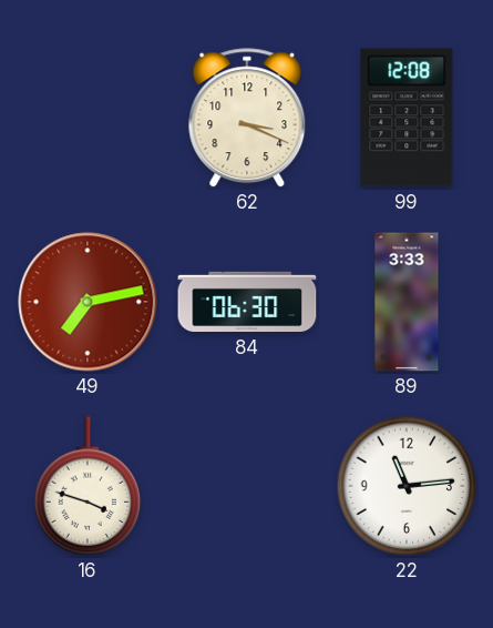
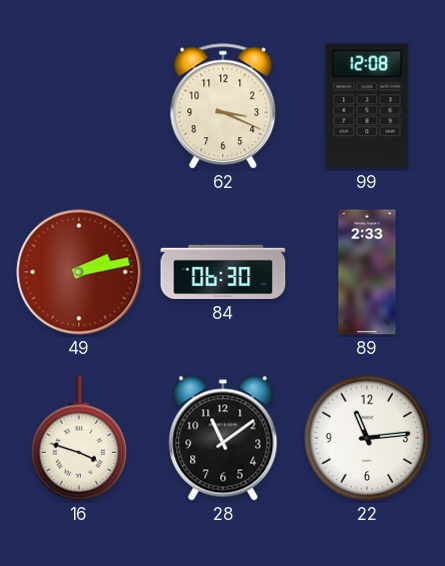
49: 7:13 -> 2:13
89: 3:33 -> 2:33
28: none -> 11:09
